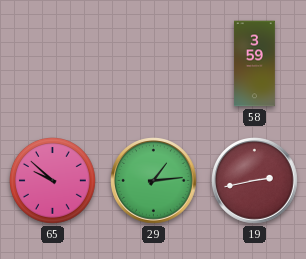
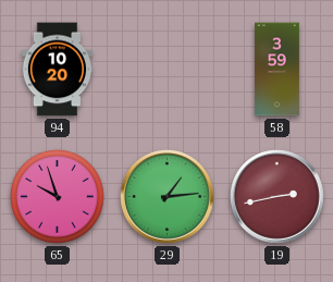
94: none -> 10:20
65: 9:52 -> 9:57
